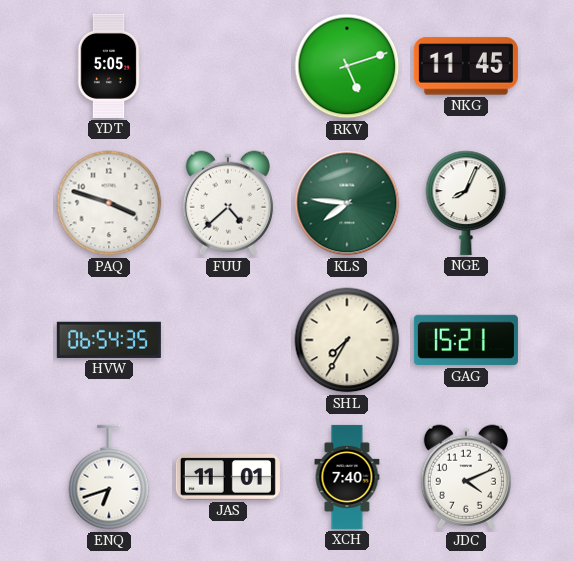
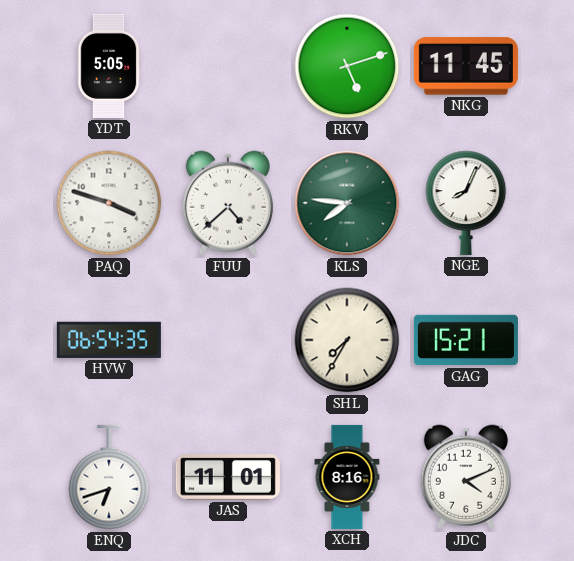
XCH: 7:40 -> 8:16
